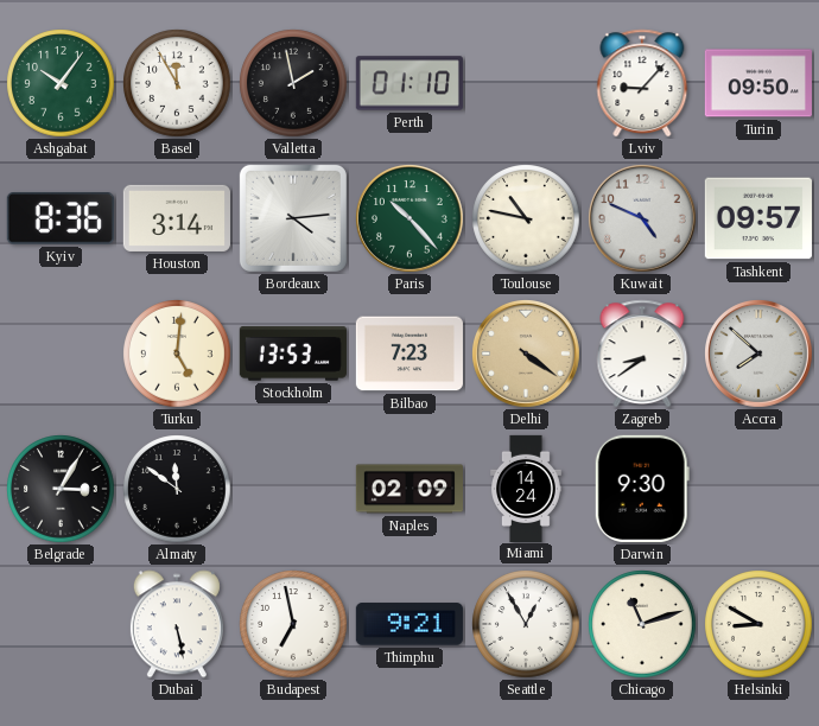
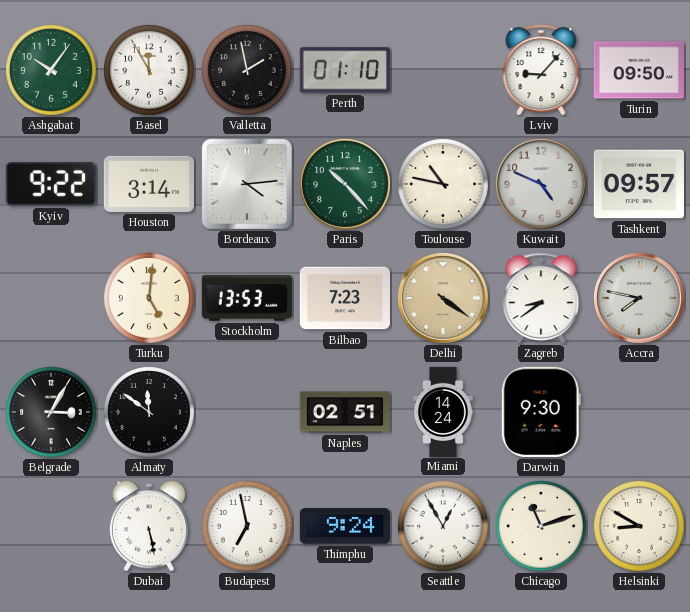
Kyiv: 8:36 -> 9:22
Accra: 7:52 -> 7:47
Naples: 02:09 -> 02:51
Thimphu: 9:21 -> 9:24
